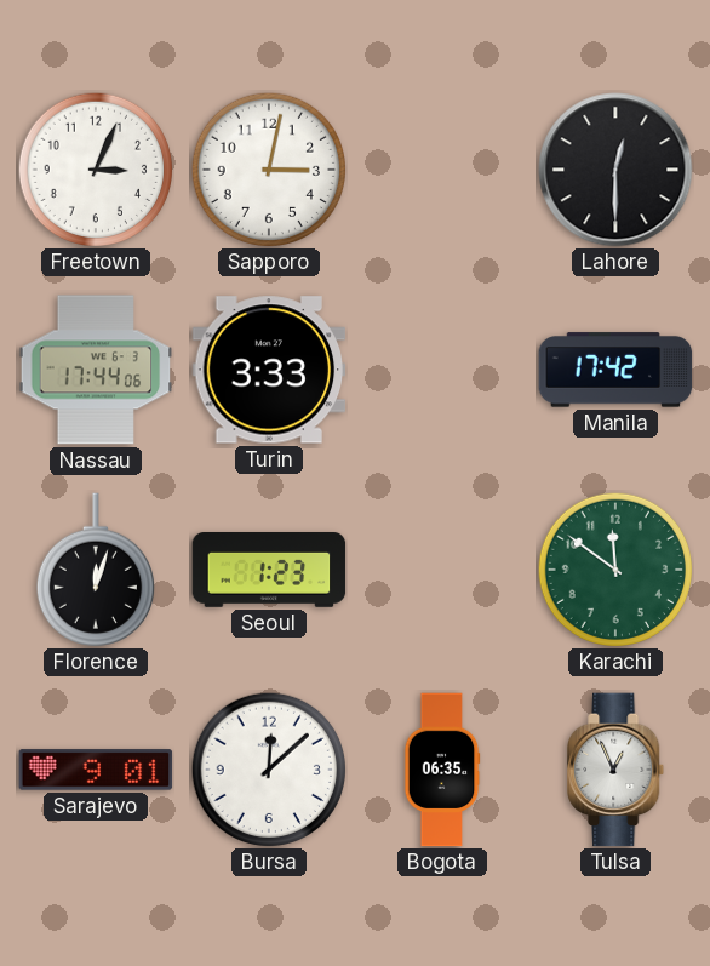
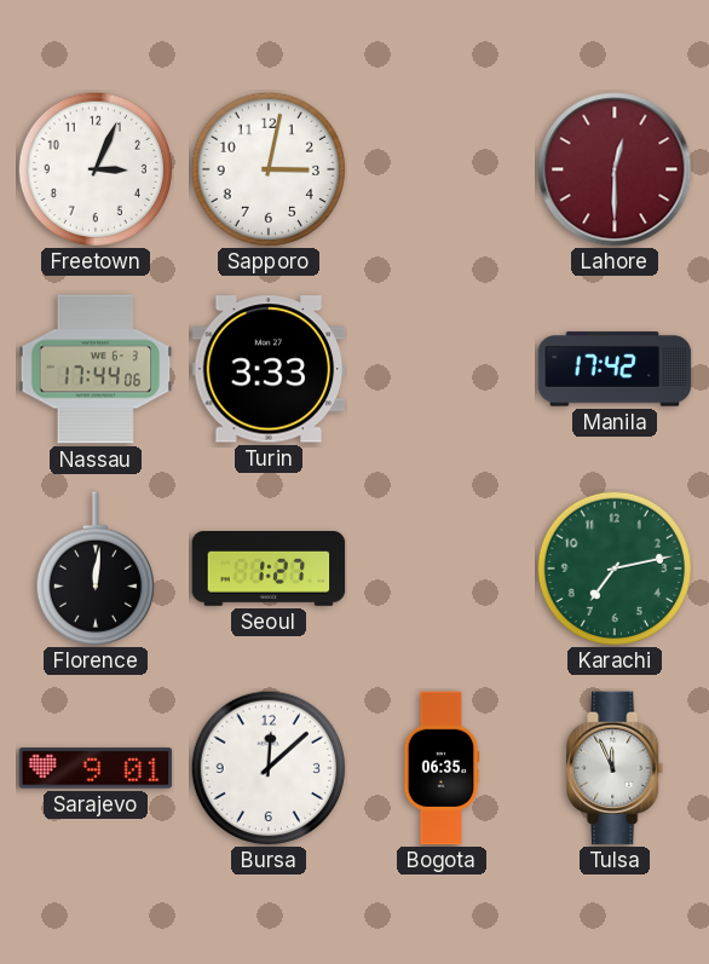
Lahore dial: black -> burgundy
Florence: 12:03 -> 12:01
Seoul: 1:23 -> 1:27
Karachi: 11:51 -> 7:13
Tulsa: 12:56 -> 11:56
